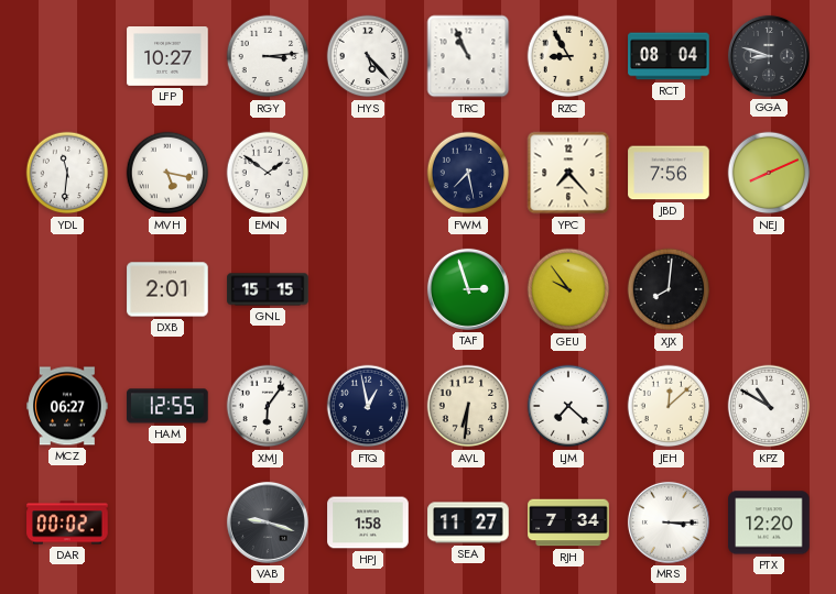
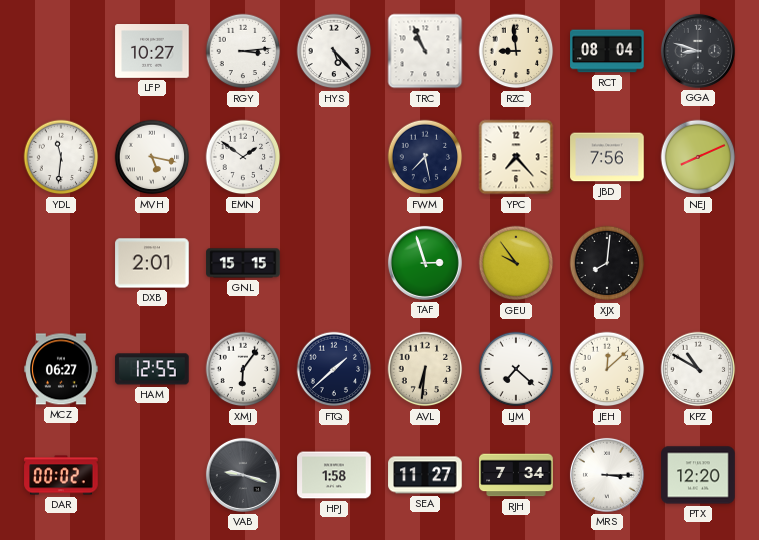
RZC: 8:55 -> 8:59
FTQ: 12:58 -> 1:38
